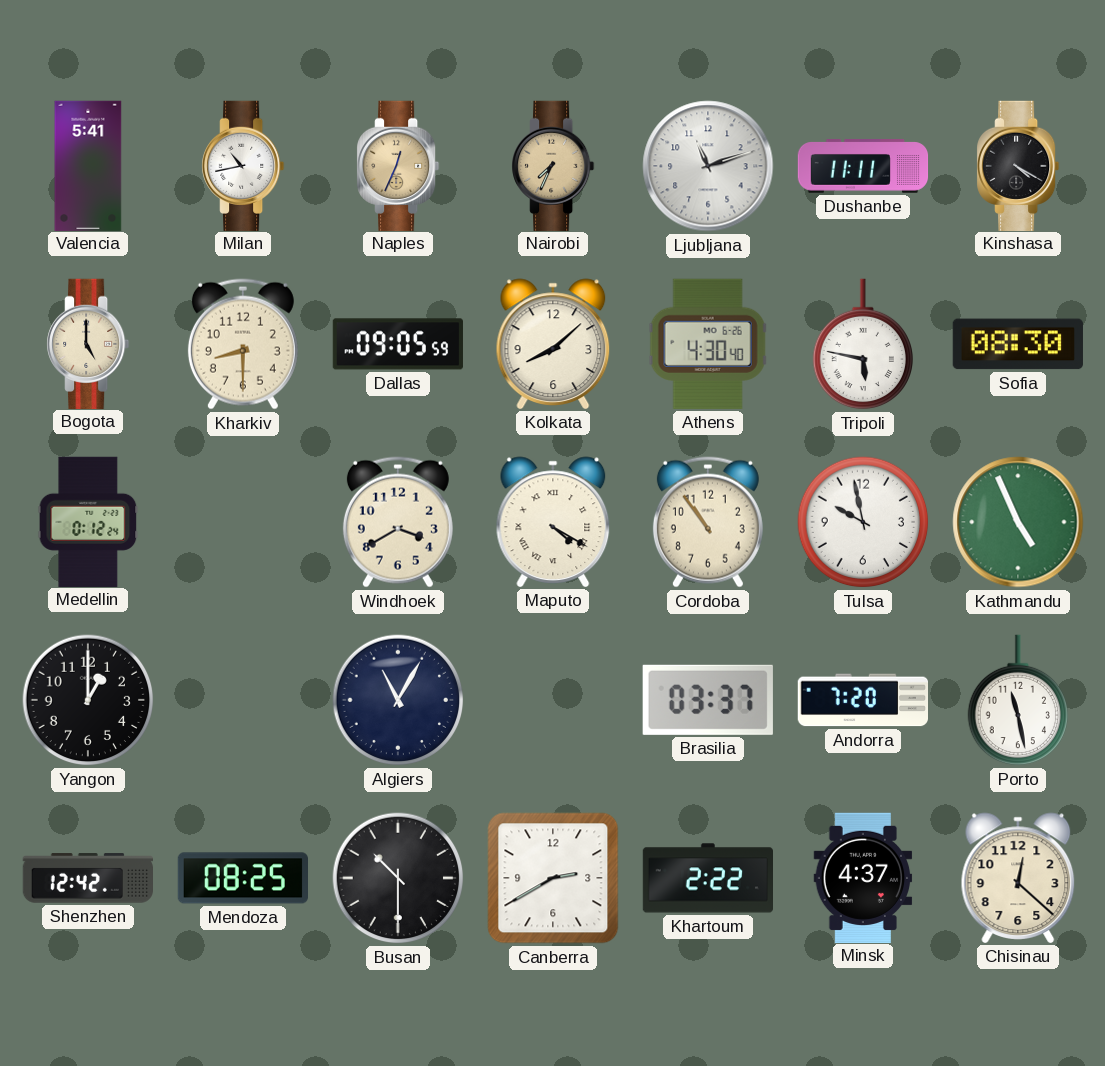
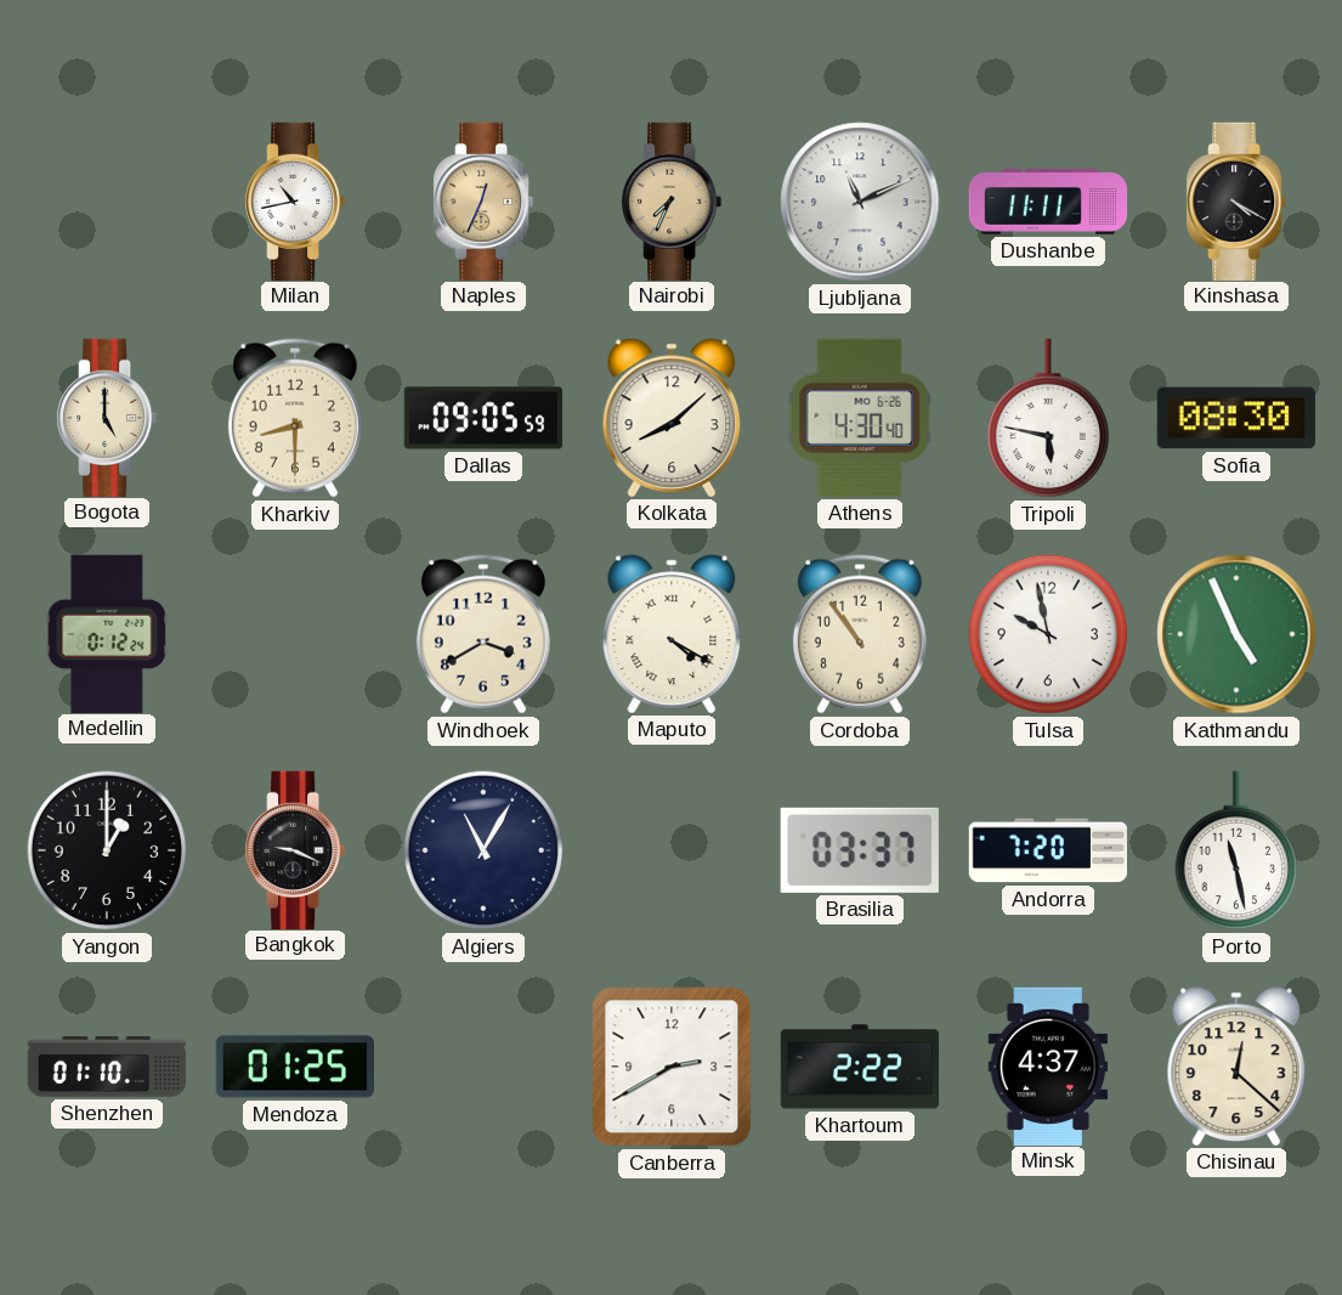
Valencia: 5:41 -> none
Ljubljana: 11:12 -> 11:11
Bangkok: none -> 9:19
Shenzhen: 12:42 -> 01:10
Mendoza: 08:25 -> 01:25
Busan: 10:30 -> none
